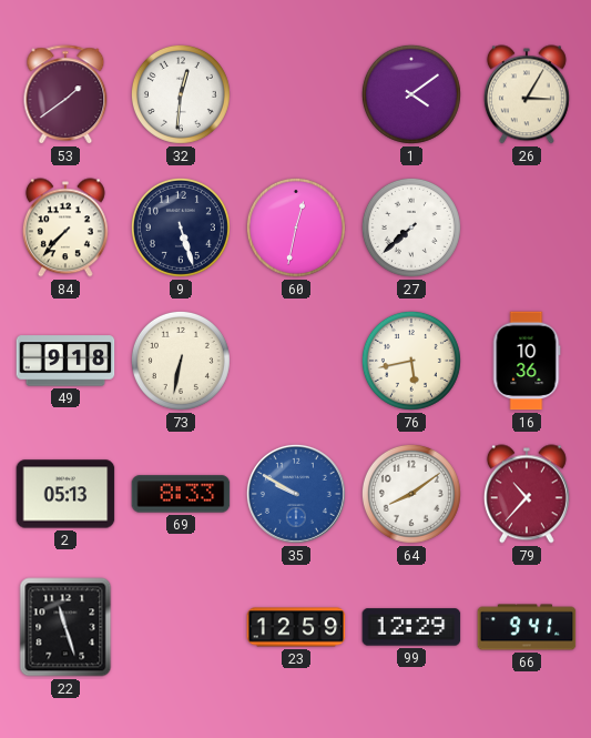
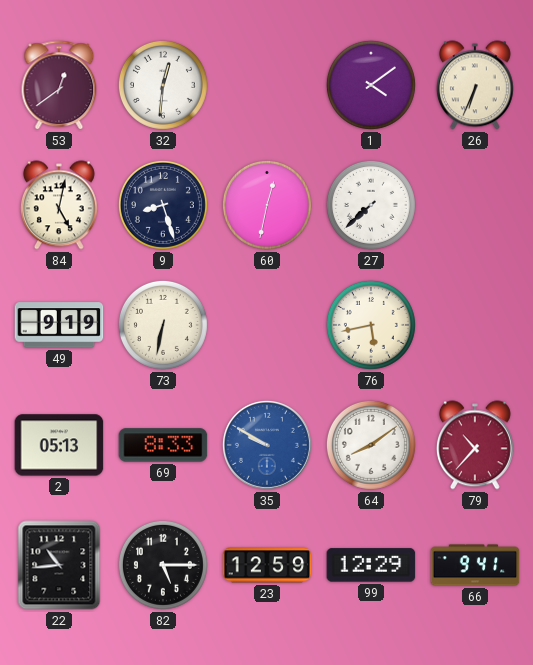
53: 1:39 -> 12:39
26: 3:05 -> 6:34
84: 7:37 -> 5:02
9: 5:27 -> 8:27
49: 9:18 -> 9:19
16: 10:36 -> none
22: 11:27 -> 10:44
82: none -> 5:15
